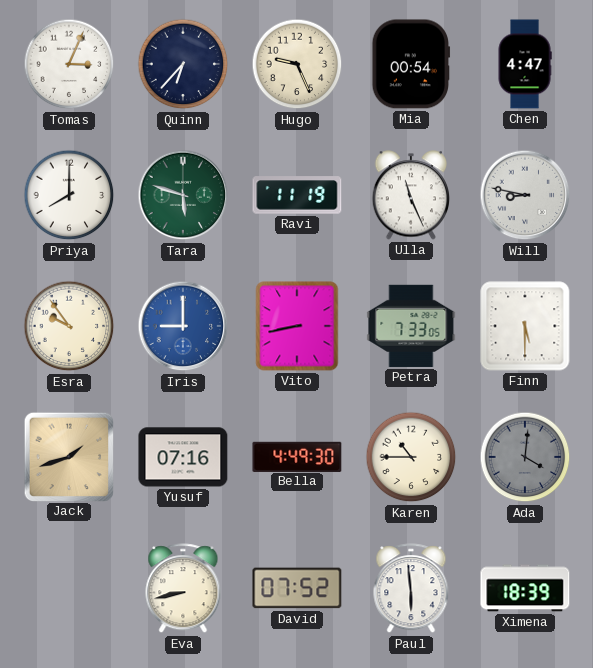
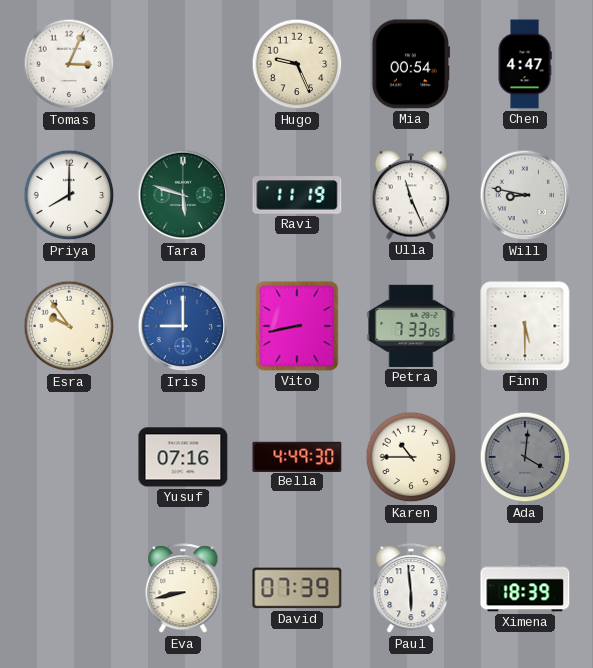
Quinn: 6:37 -> none
Jack: 1:42 -> none
David: 07:52 -> 07:39
